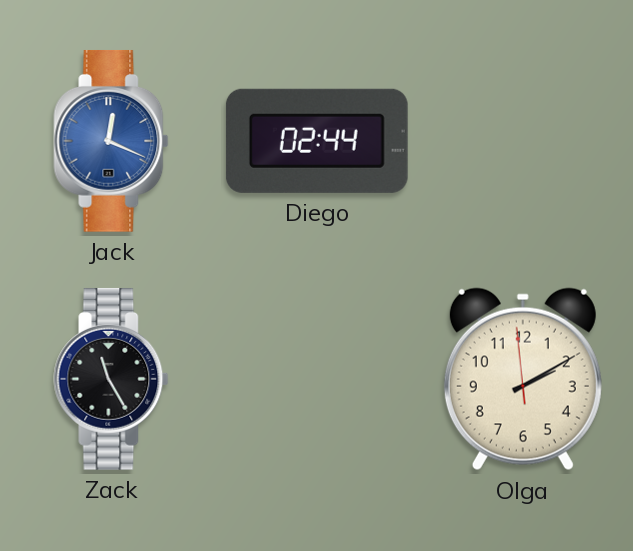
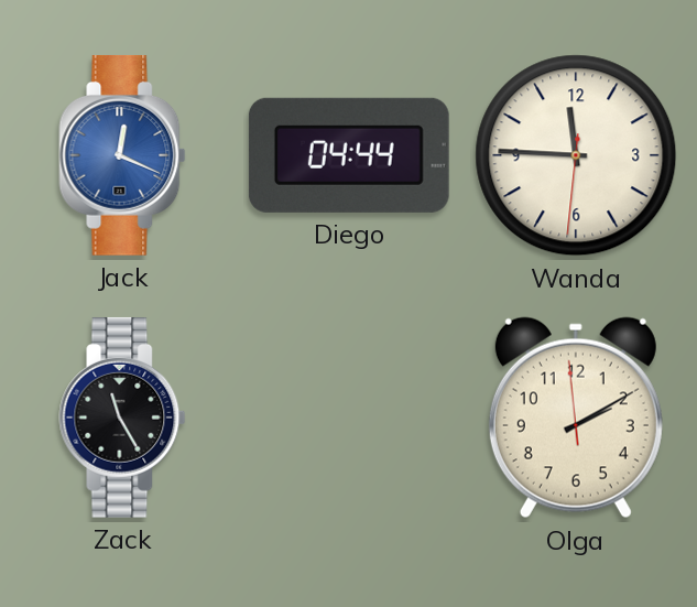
Diego: 02:44 -> 04:44
Wanda: none -> 11:45
